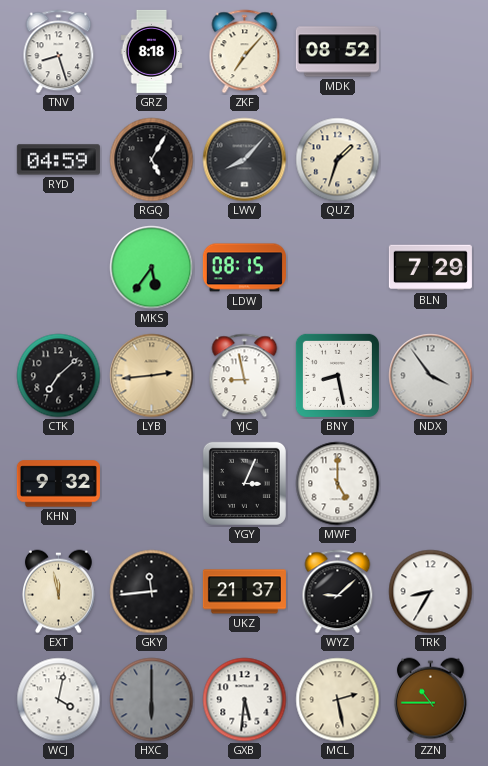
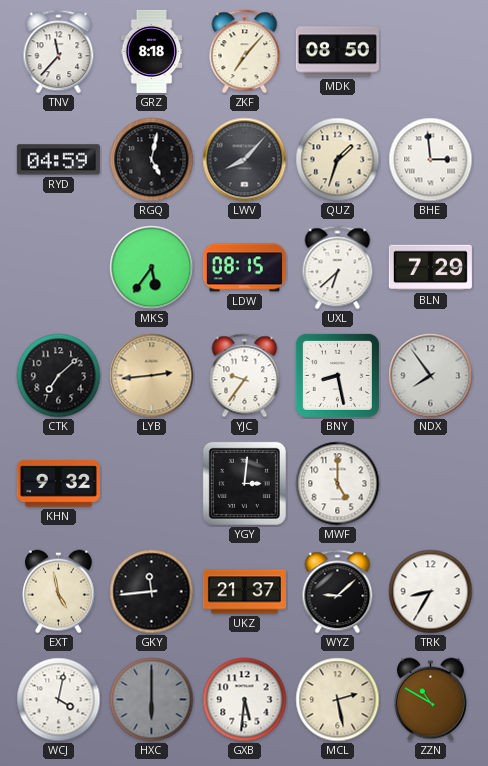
TNV: 8:27 -> 11:37
MDK: 08:52 -> 08:50
RGQ: 5:05 -> 5:02
BHE: none -> 2:59
UXL: none -> 6:38
YJC: 8:58 -> 9:36
NDX: 3:54 -> 7:54
YGY: 3:04 -> 3:01
EXT: 11:58 -> 4:58
ZZN: 10:45 -> 10:50
